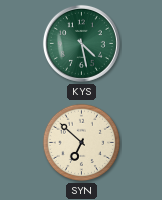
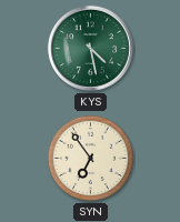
SYN: 6:52 -> 6:54
